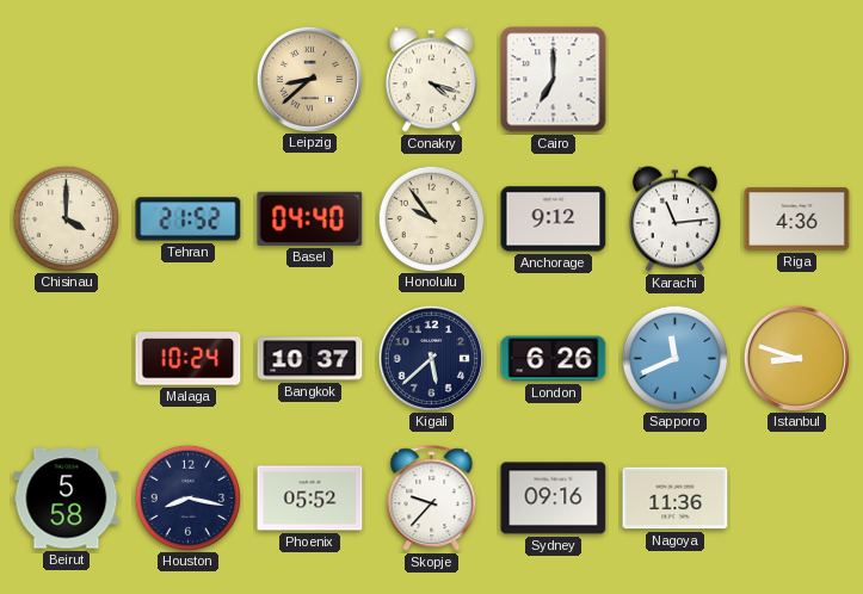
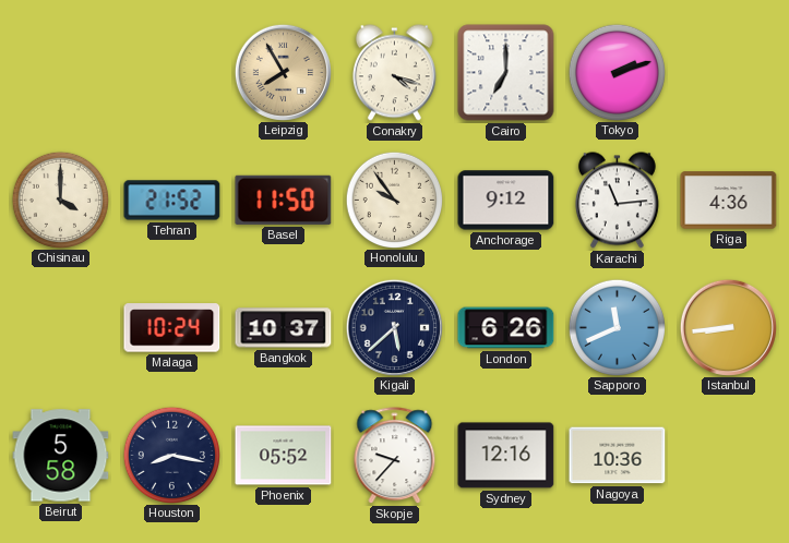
Leipzig: 8:38 -> 7:55
Tokyo: none -> 2:12
Basel: 04:40 -> 11:50
Istanbul: 8:48 -> 8:44
Sydney: 09:16 -> 12:16
Nagoya: 11:36 -> 10:36
